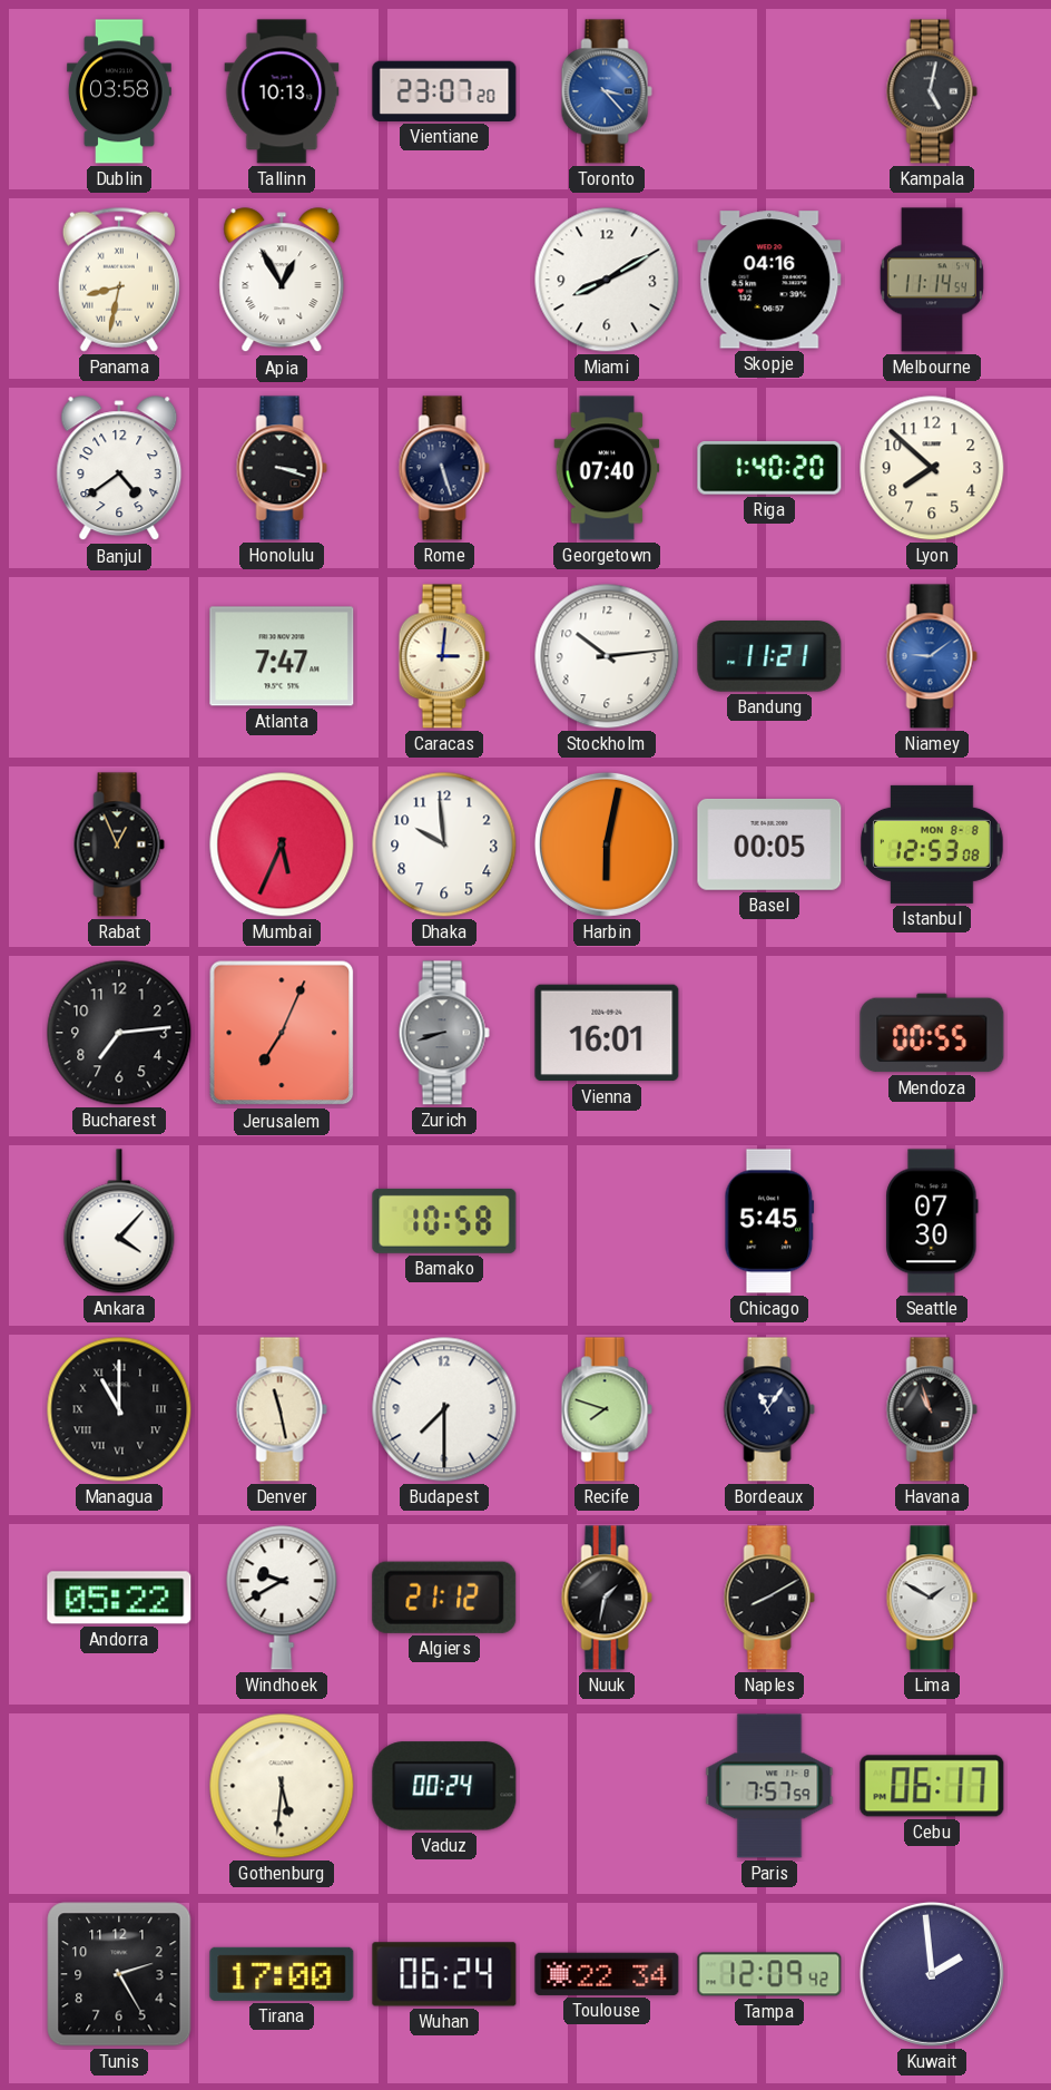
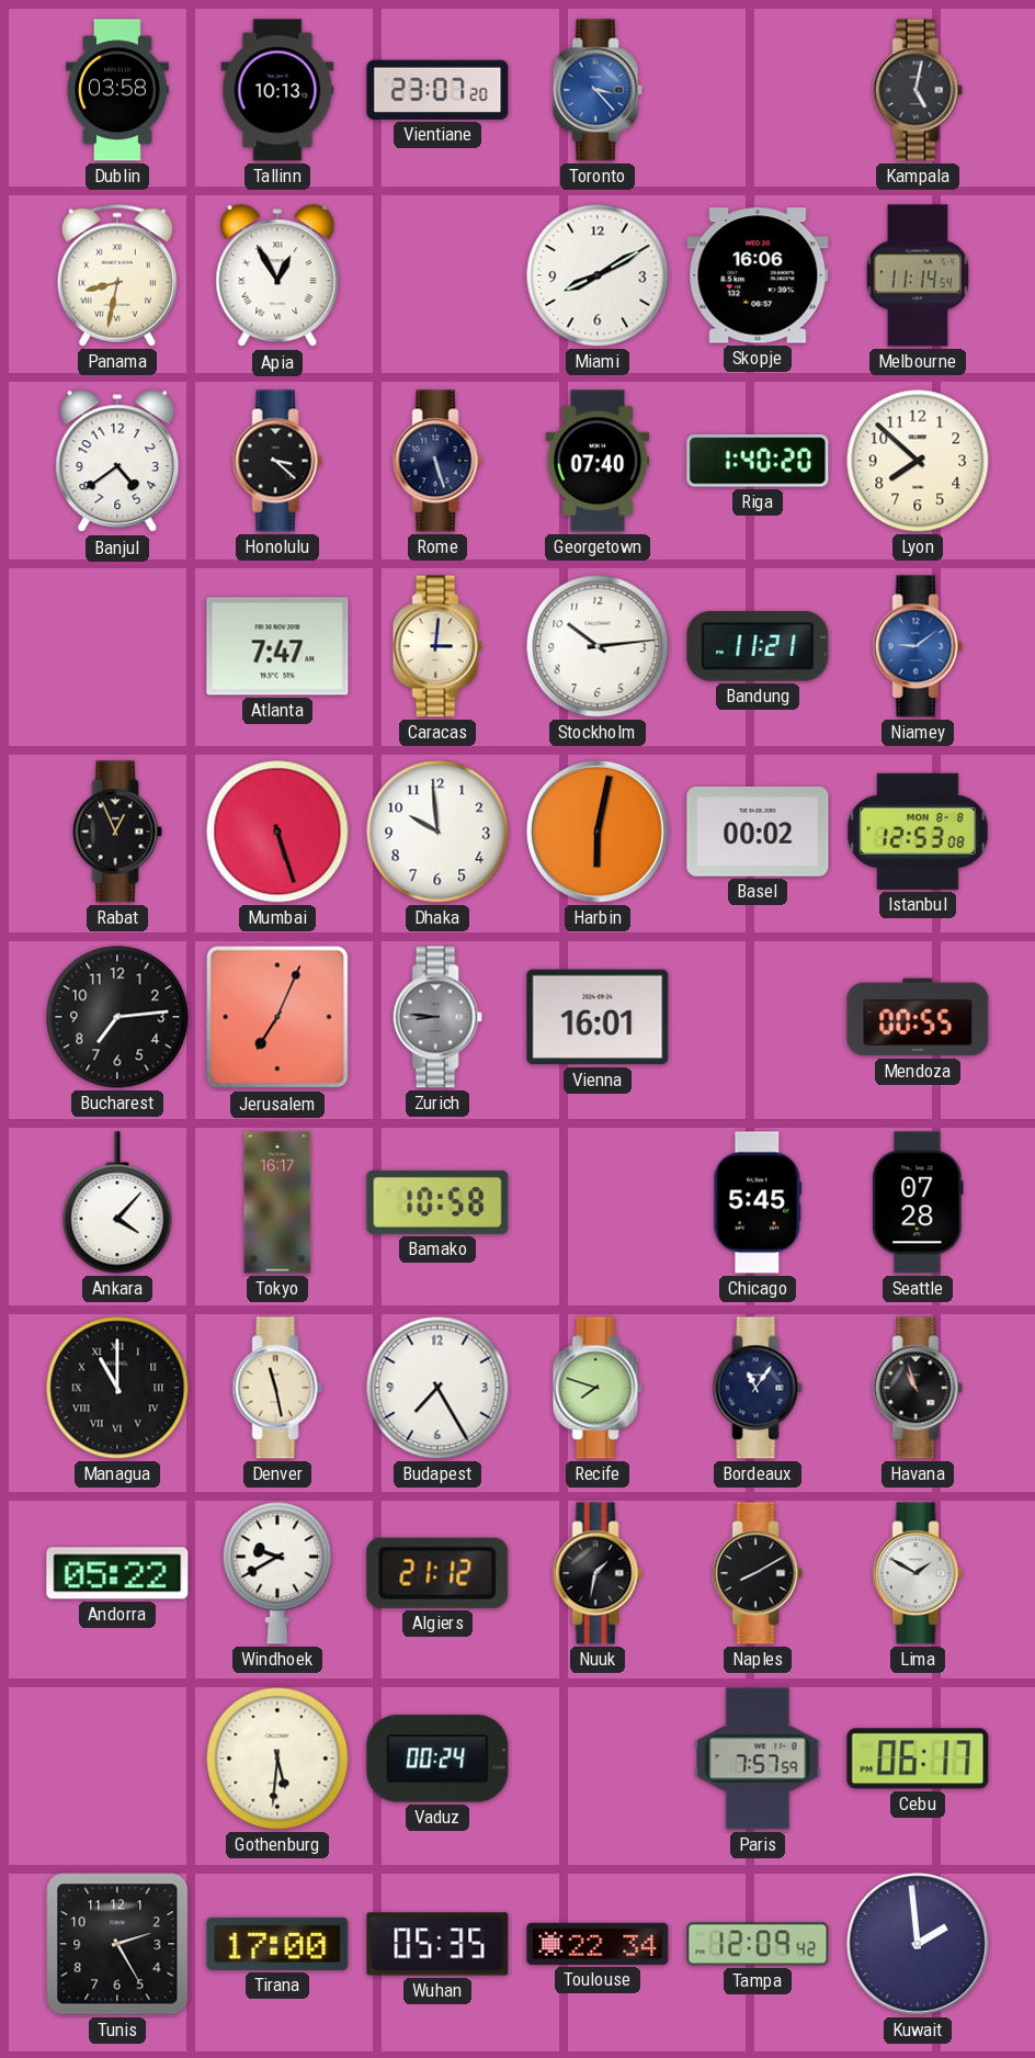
Skopje: 04:16 -> 16:06
Honolulu: 3:18 -> 3:22
Mumbai: 5:34 -> 5:27
Basel: 00:05 -> 00:02
Zurich: 8:42 -> 8:46
Tokyo: none -> 16:17
Seattle: 07:30 -> 07:28
Budapest: 7:30 -> 7:25
Wuhan: 06:24 -> 05:35
